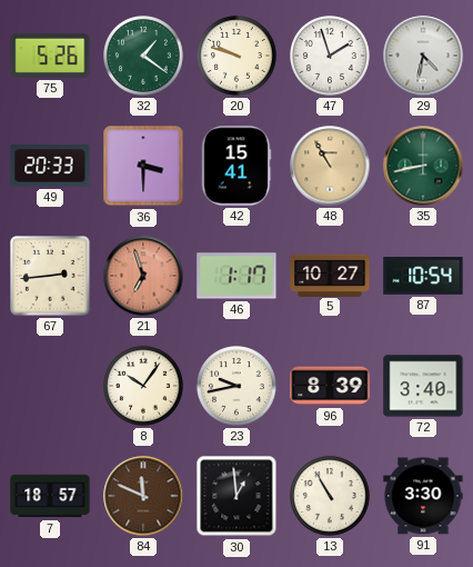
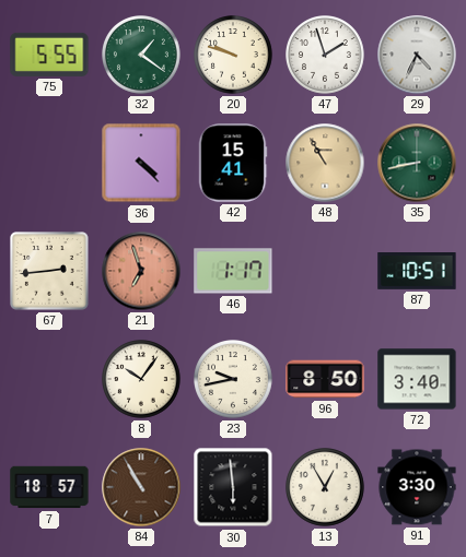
75: 5:26 -> 5:55
29: 4:32 -> 4:34
49: 20:33 -> none
36: 3:30 -> 4:23
5: 10:27 -> none
87: 10:54 -> 10:51
96: 8:39 -> 8:50
84: 11:49 -> 10:55
30: 12:59 -> 5:59
13: 10:55 -> 12:55
